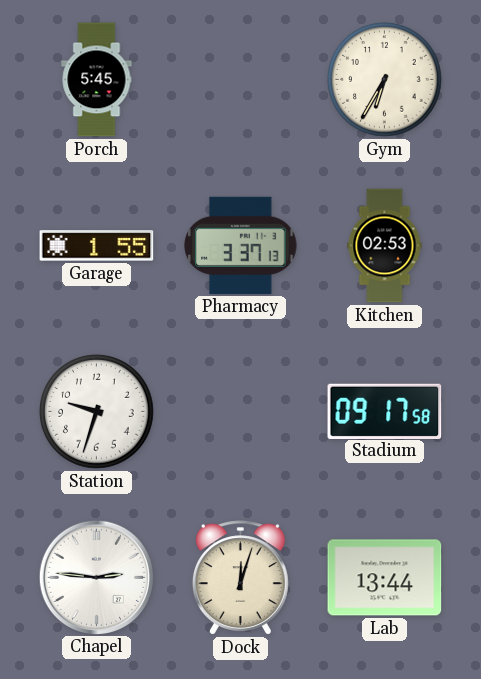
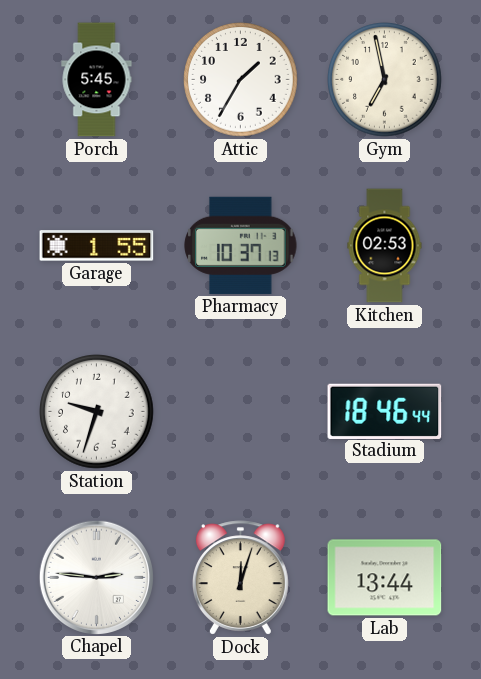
Attic: none -> 1:35
Gym: 6:35 -> 6:58
Pharmacy: 3:37 -> 10:37
Stadium: 09:17 -> 18:46
